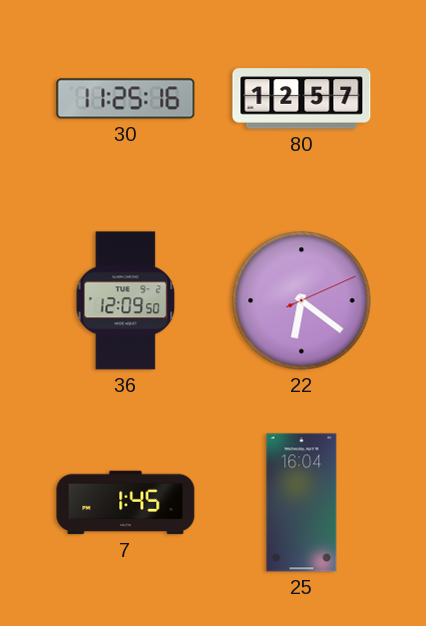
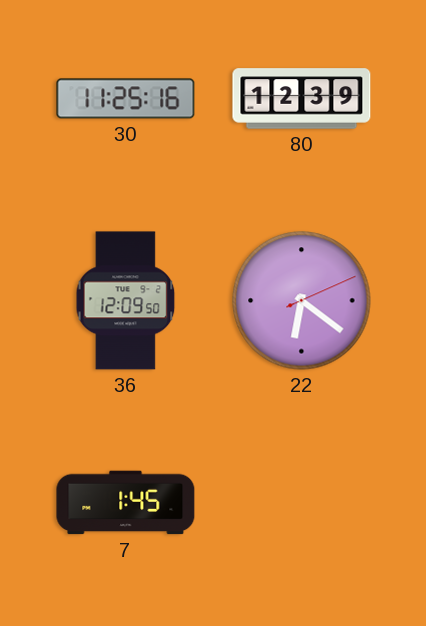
80: 12:57 -> 12:39
25: 16:04 -> none
